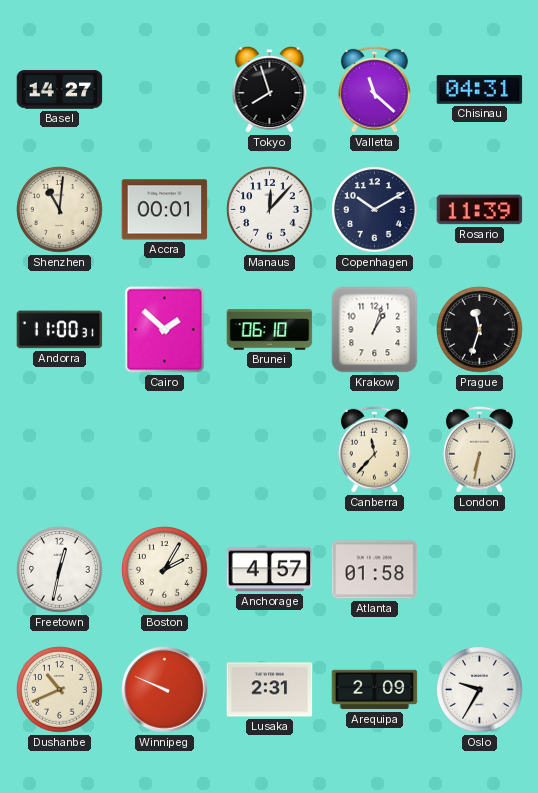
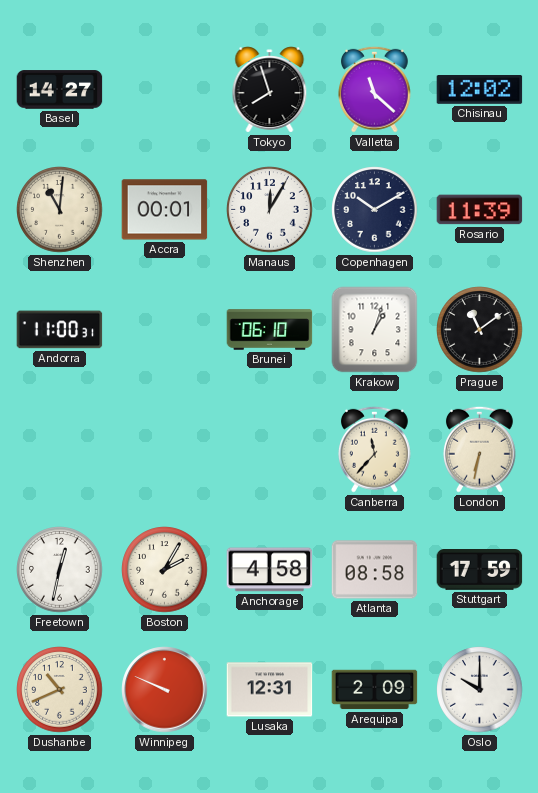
Chisinau: 04:31 -> 12:02
Manaus: 12:07 -> 12:05
Cairo: 1:52 -> none
Prague: 11:33 -> 11:09
Anchorage: 4:57 -> 4:58
Atlanta: 01:58 -> 08:58
Stuttgart: none -> 17:59
Lusaka: 2:31 -> 12:31
Oslo: 9:35 -> 10:00
